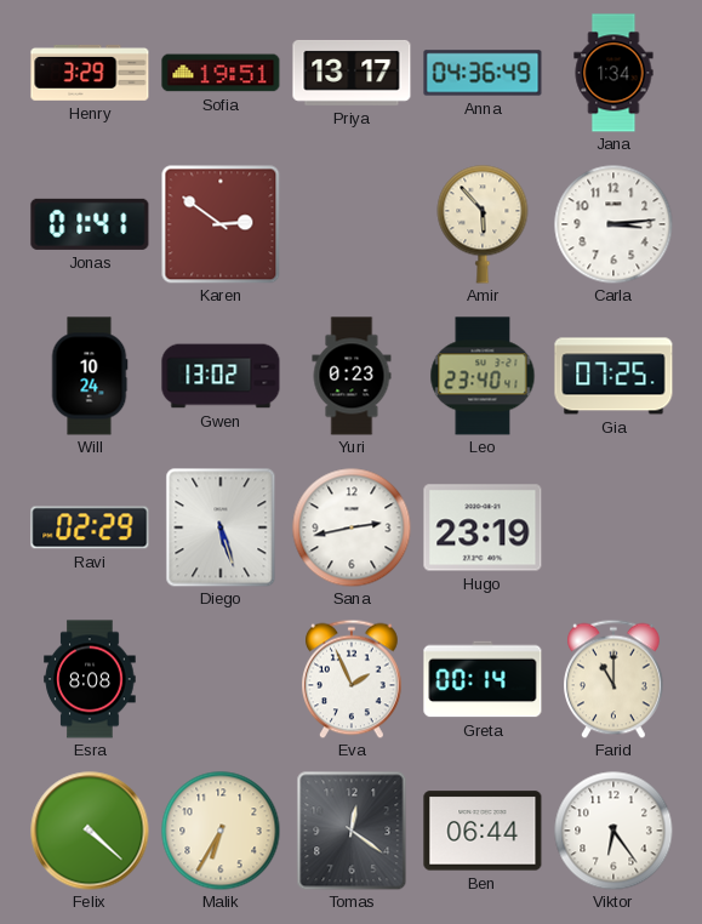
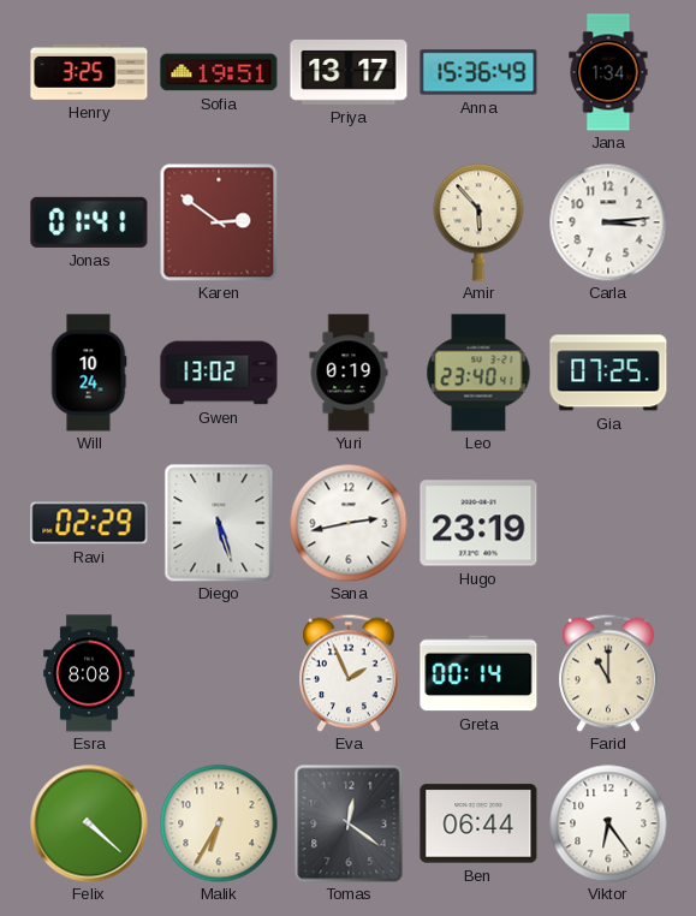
Henry: 3:29 -> 3:25
Anna: 04:36 -> 15:36
Yuri: 0:23 -> 0:19
